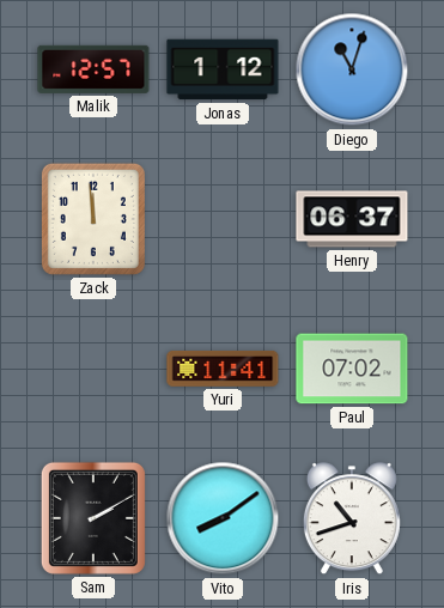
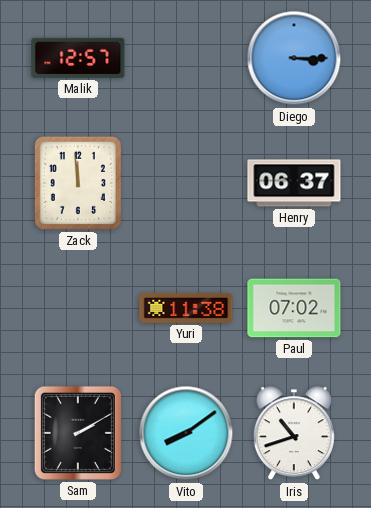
Jonas: 1:12 -> none
Diego: 11:03 -> 3:15
Yuri: 11:41 -> 11:38
